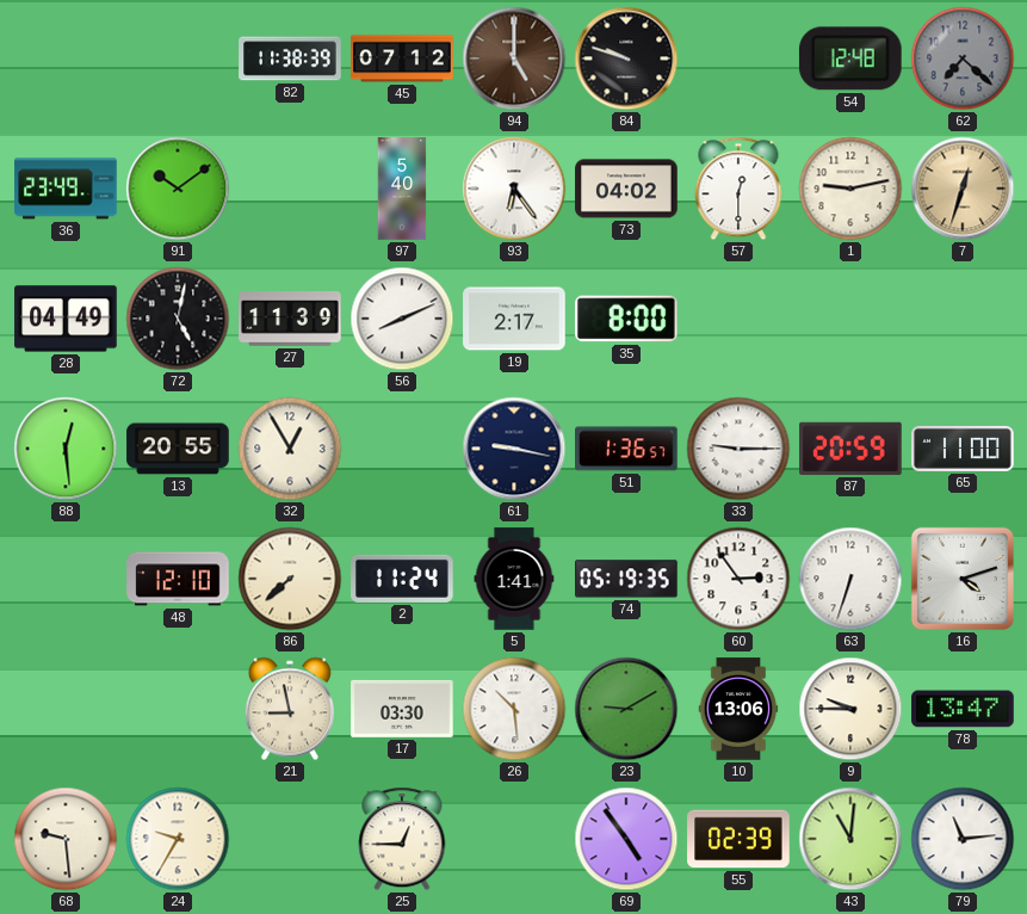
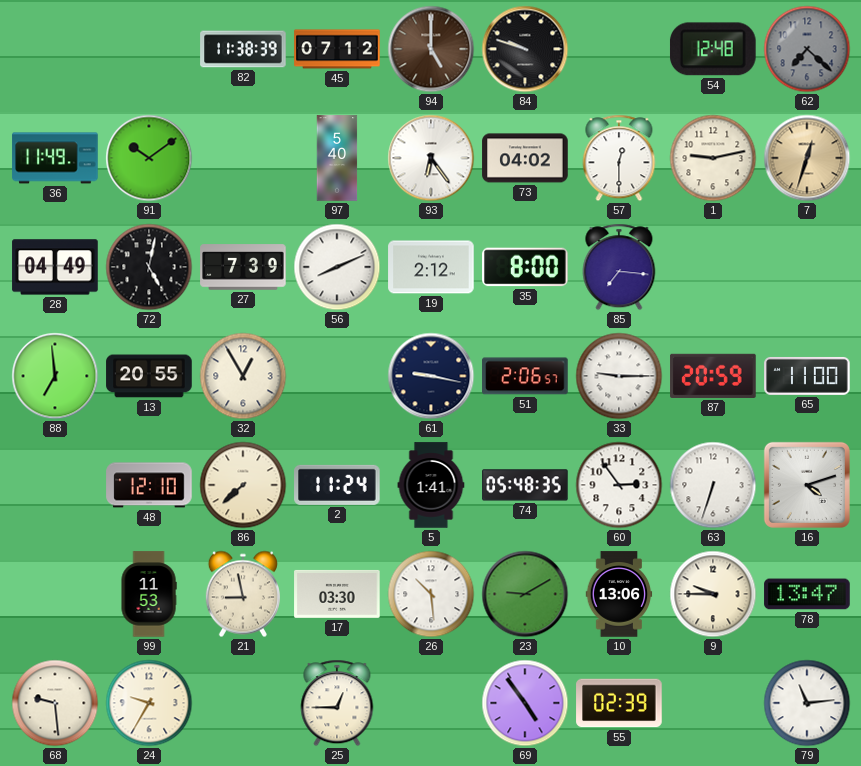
36: 23:49 -> 11:49
27: 11:39 -> 7:39
19: 2:17 -> 2:12
85: none -> 7:16
88: 12:29 -> 6:59
51: 1:36 -> 2:06
74: 05:19 -> 05:48
99: none -> 11:53
43: 11:01 -> none
